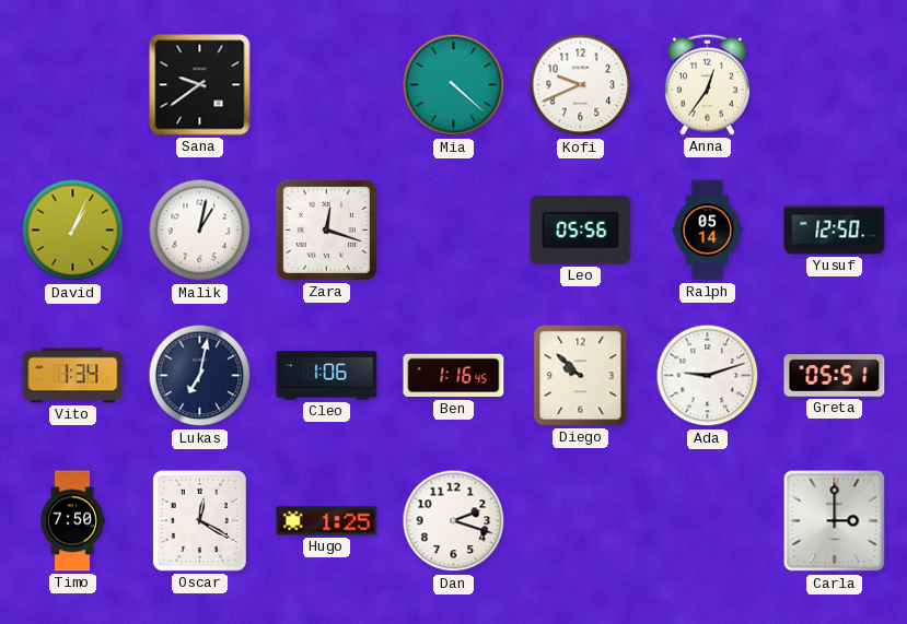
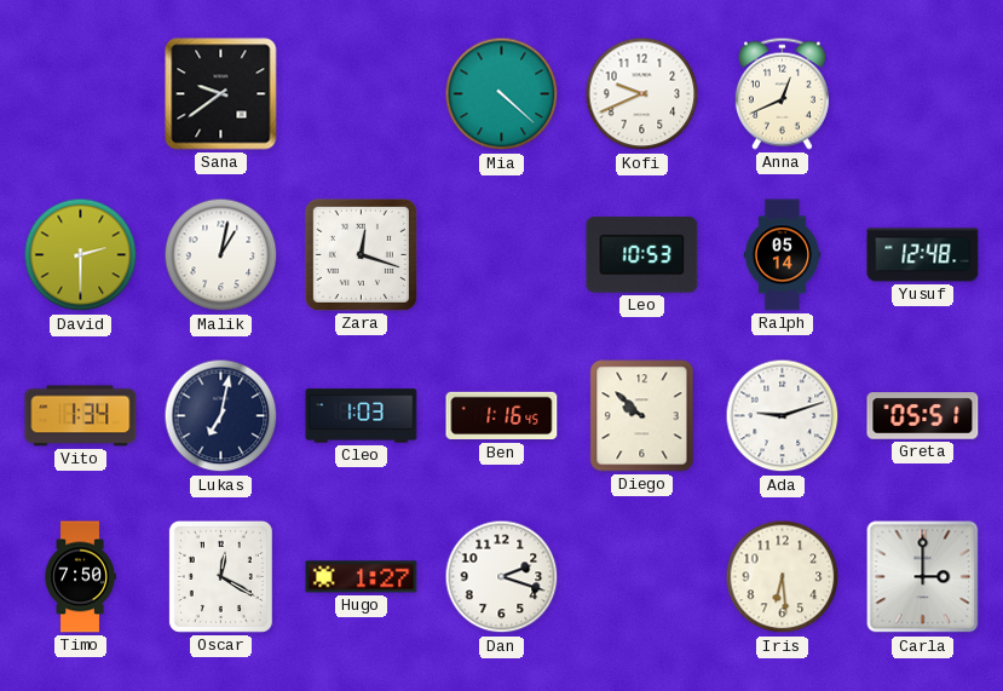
Anna: 12:36 -> 12:41
David: 1:04 -> 2:30
Leo: 05:56 -> 10:53
Yusuf: 12:50 -> 12:48
Cleo: 1:06 -> 1:03
Hugo: 1:25 -> 1:27
Iris: none -> 6:29
